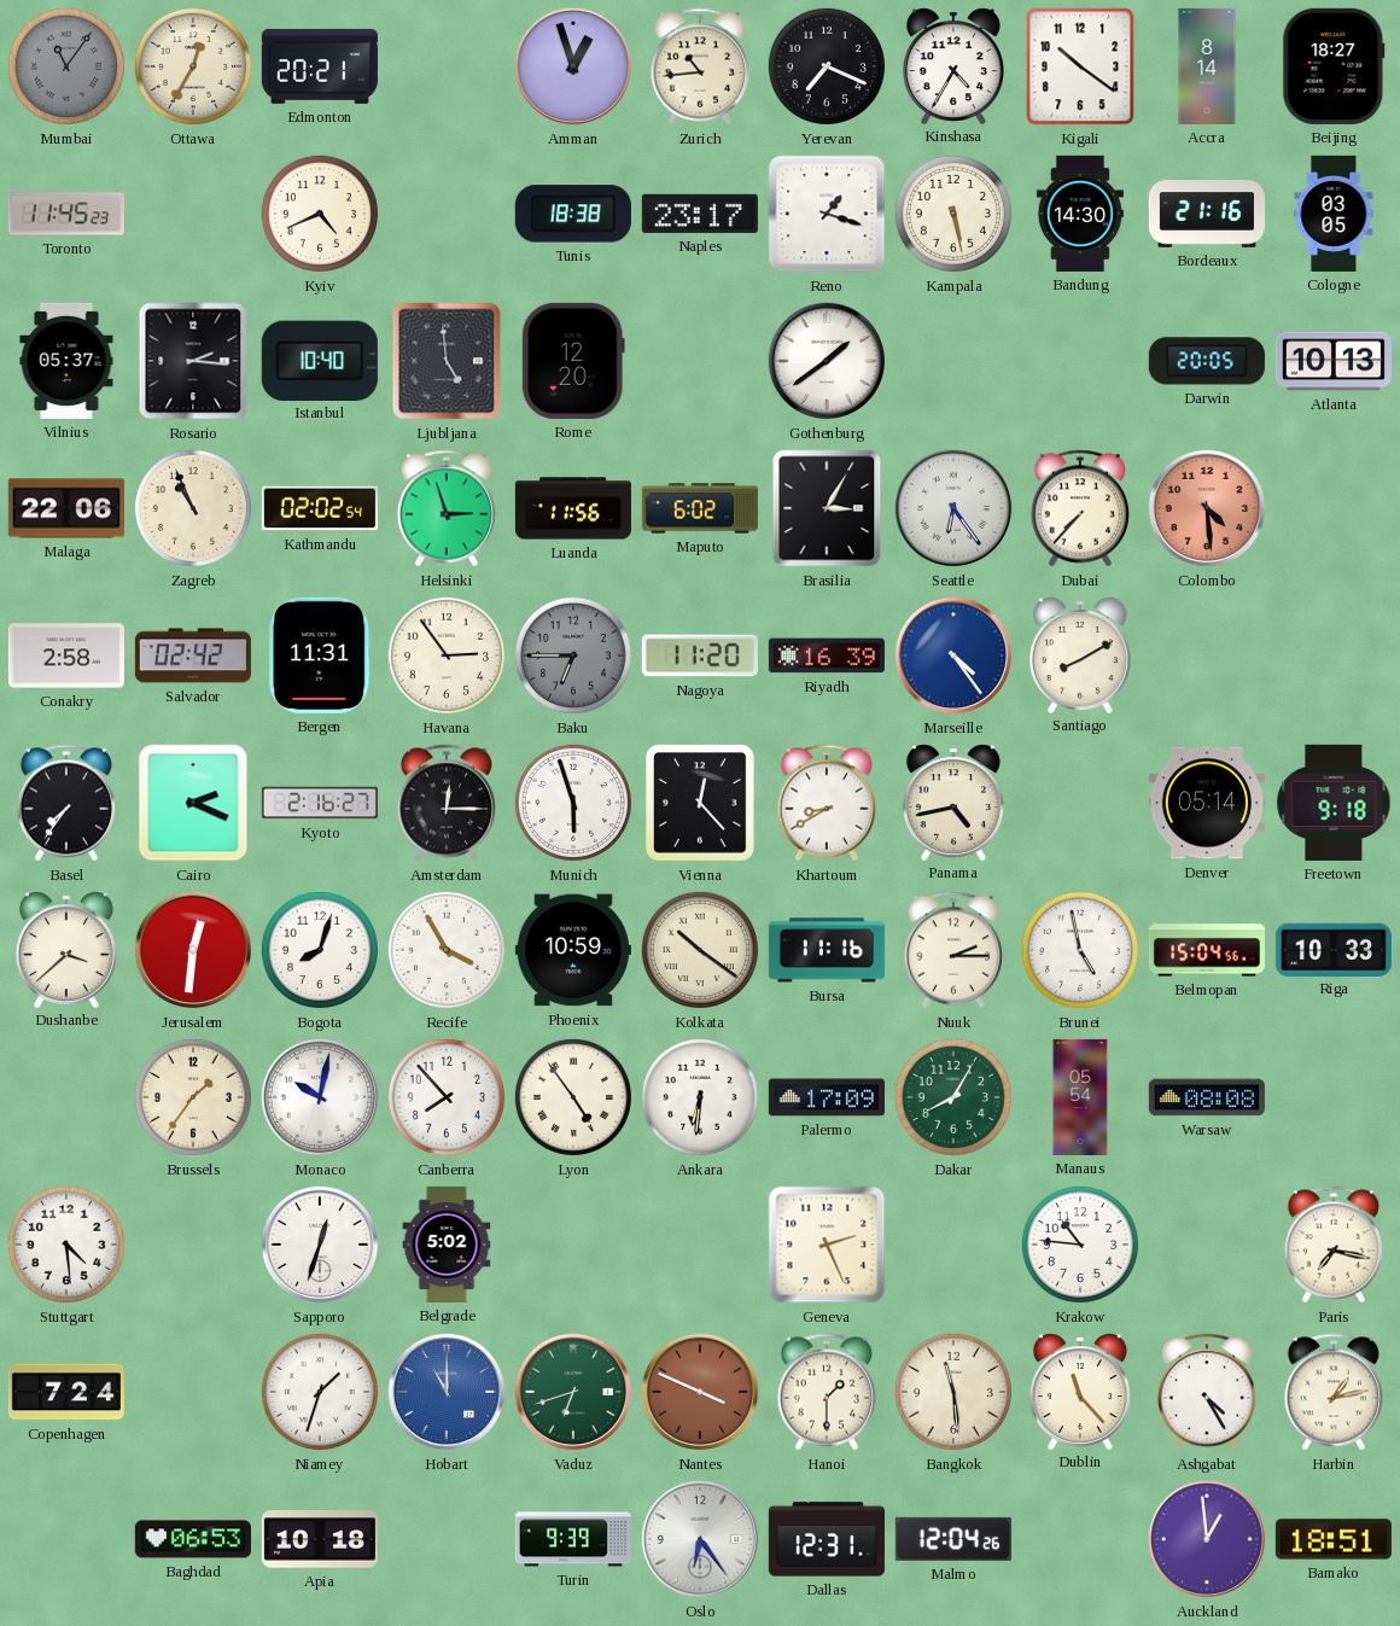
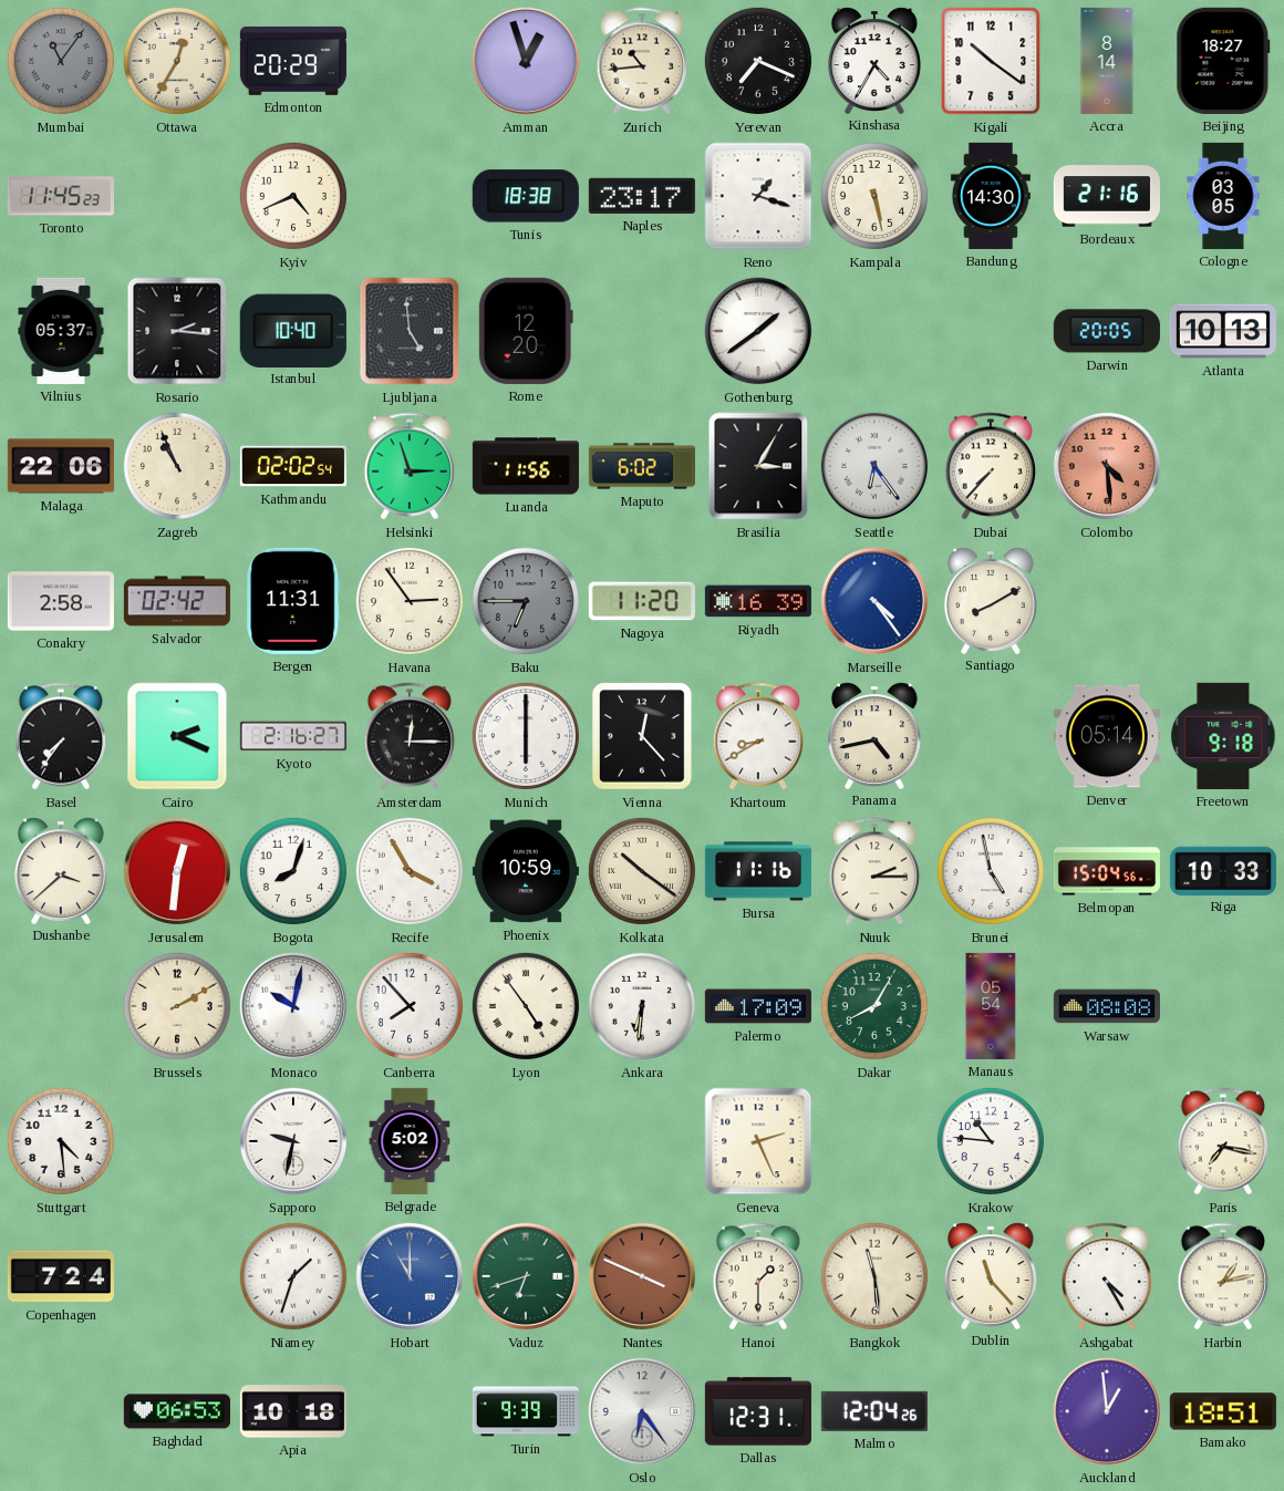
Edmonton: 20:21 -> 20:29
Munich: 5:57 -> 6:00
Brussels: 1:36 -> 2:10
Sapporo: 12:33 -> 9:32
